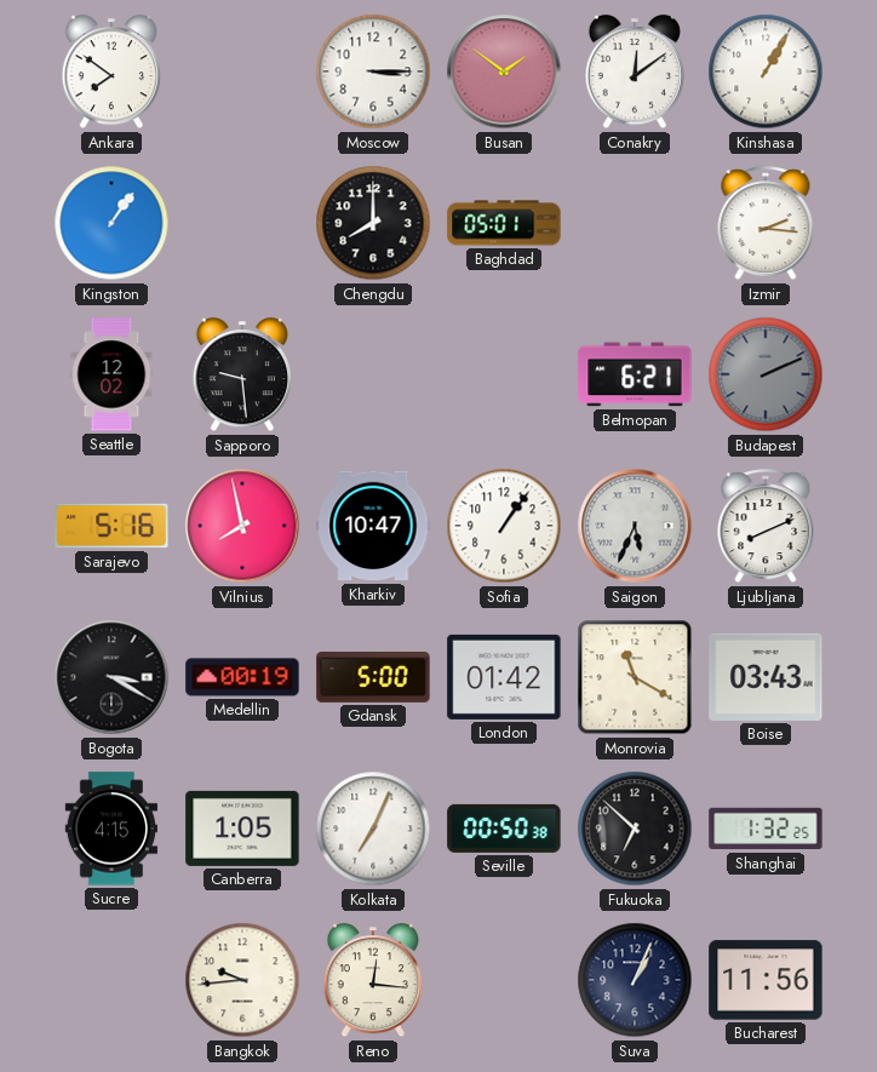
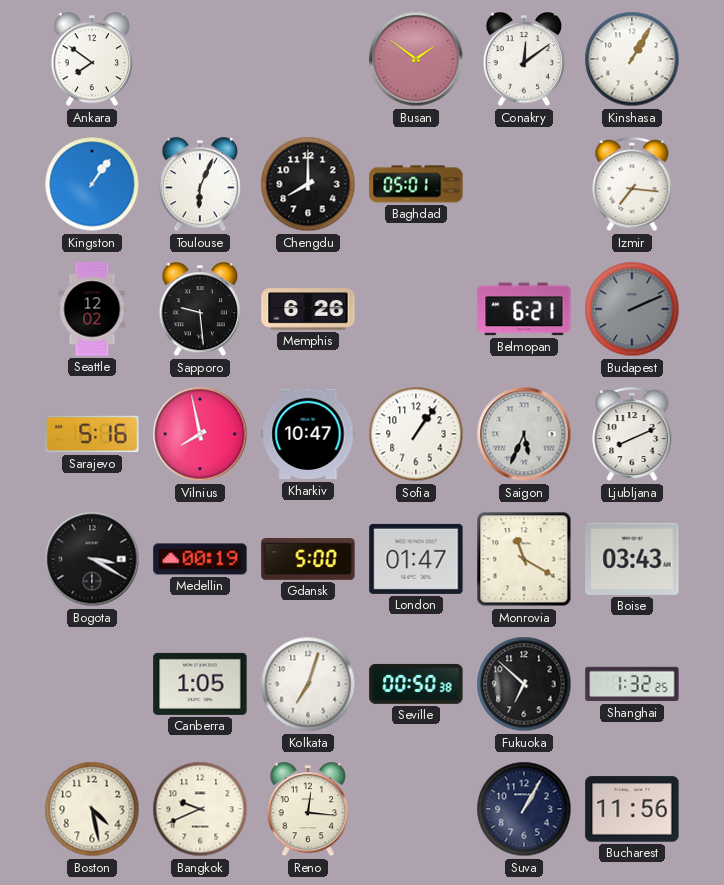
Moscow: 3:15 -> none
Toulouse: none -> 6:04
Izmir: 2:16 -> 7:16
Memphis: none -> 6:26
London: 01:42 -> 01:47
Sucre: 4:15 -> none
Kolkata: 7:04 -> 7:03
Boston: none -> 4:28
Bangkok: 9:44 -> 9:41
Suva: 1:04 -> 1:05
